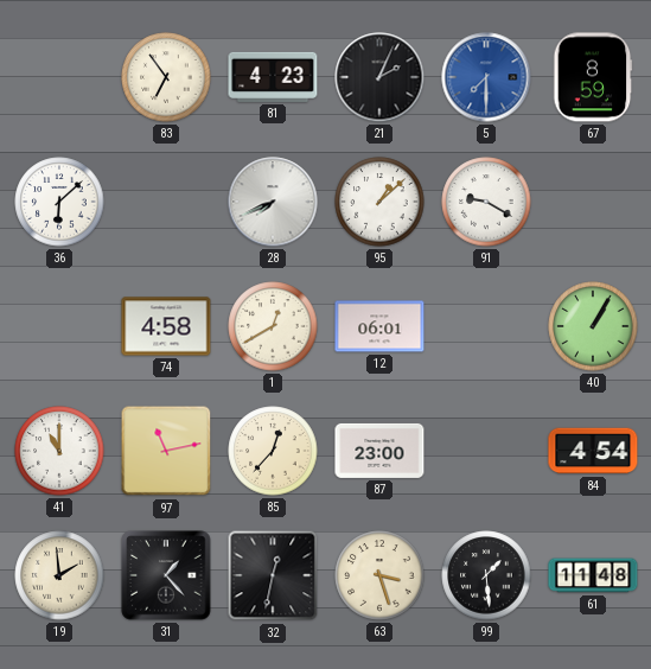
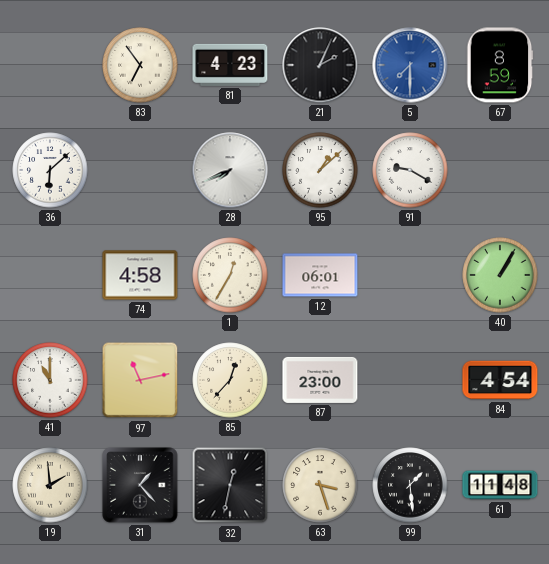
1: 12:40 -> 12:35
